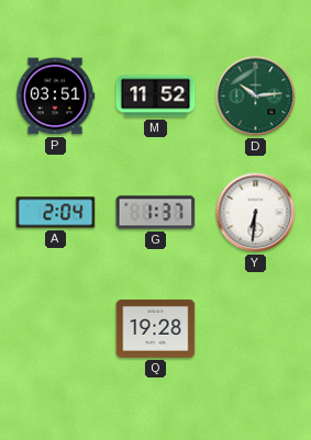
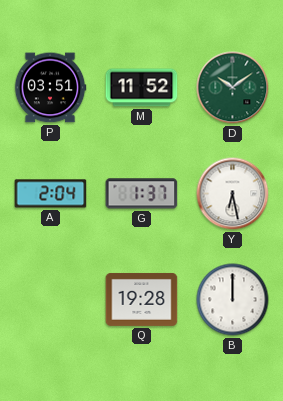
D: 10:14 -> 10:09
Y: 6:31 -> 6:28
B: none -> 12:00
